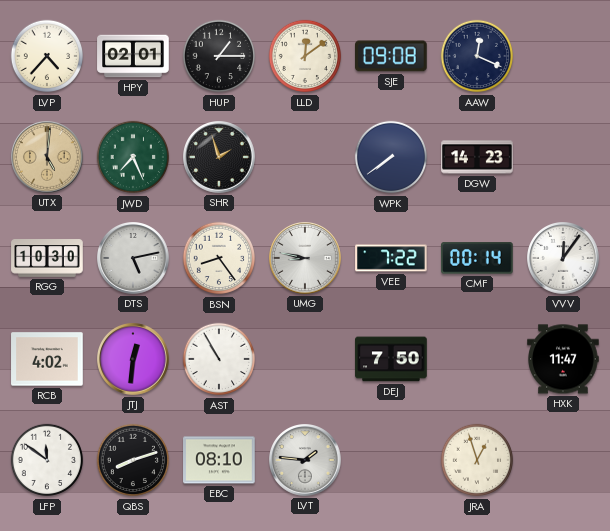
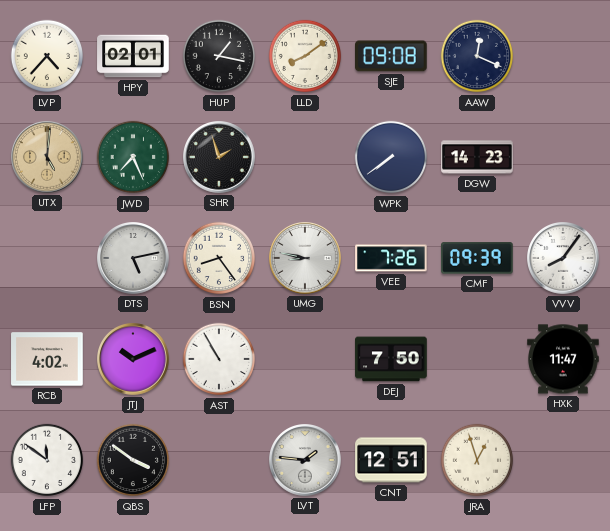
HUP: 1:15 -> 1:17
LLD: 12:09 -> 8:09
RGG: 10:30 -> none
VEE: 7:22 -> 7:26
CMF: 00:14 -> 09:39
VVV: 12:06 -> 8:06
JTJ: 12:31 -> 10:11
QBS: 8:12 -> 3:51
EBC: 08:10 -> none
CNT: none -> 12:51
